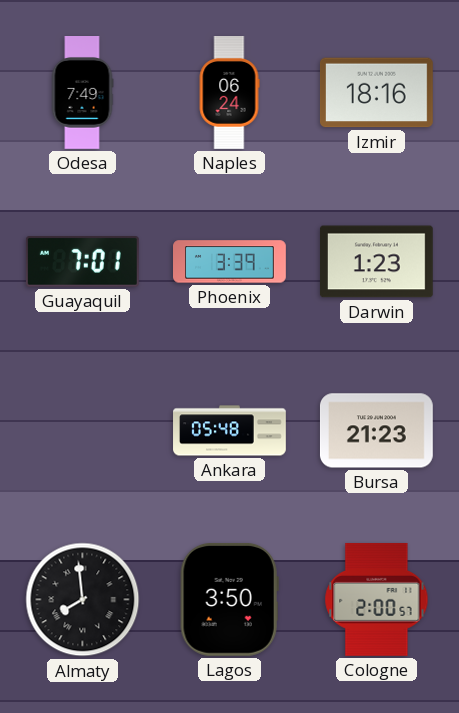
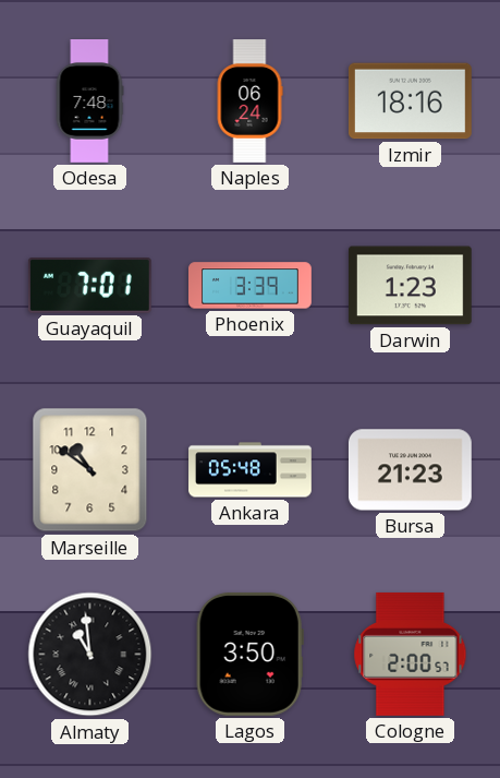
Odesa: 7:49 -> 7:48
Marseille: none -> 10:51
Almaty: 7:59 -> 10:59
